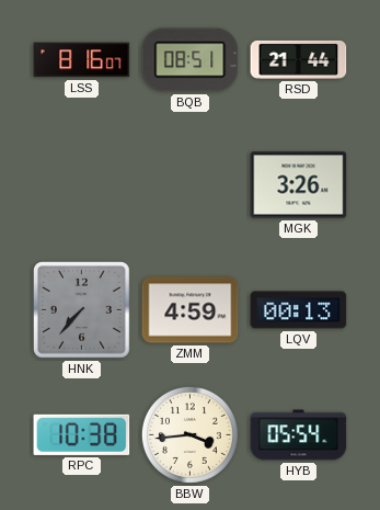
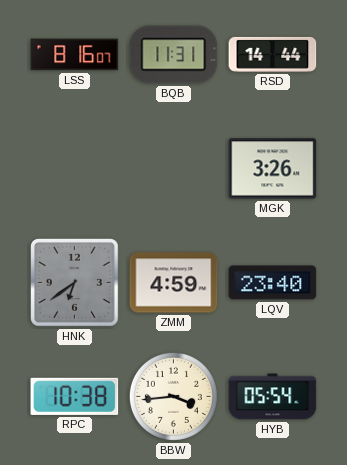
BQB: 08:51 -> 11:31
RSD: 21:44 -> 14:44
HNK: 7:37 -> 6:39
LQV: 00:13 -> 23:40
